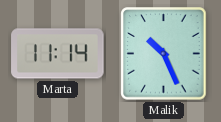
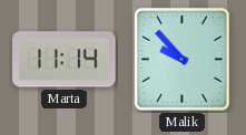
Malik: 10:26 -> 9:53
